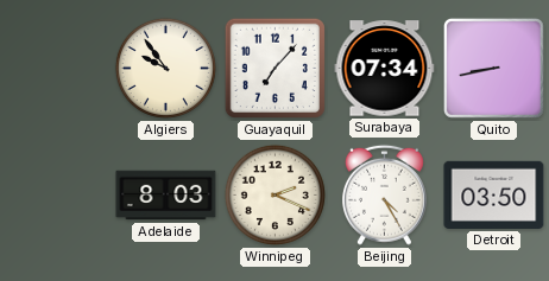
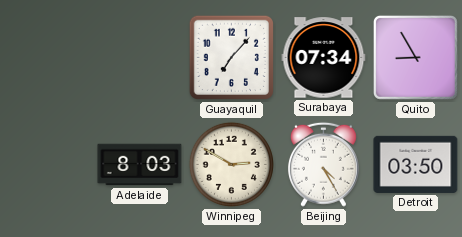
Algiers: 9:54 -> none
Quito: 8:43 -> 8:55
Winnipeg: 2:19 -> 2:50
